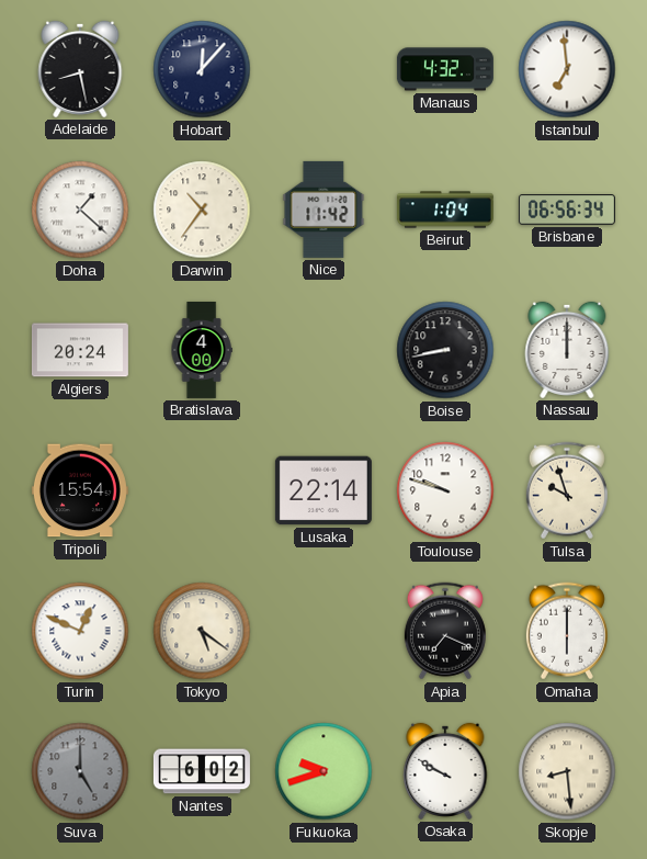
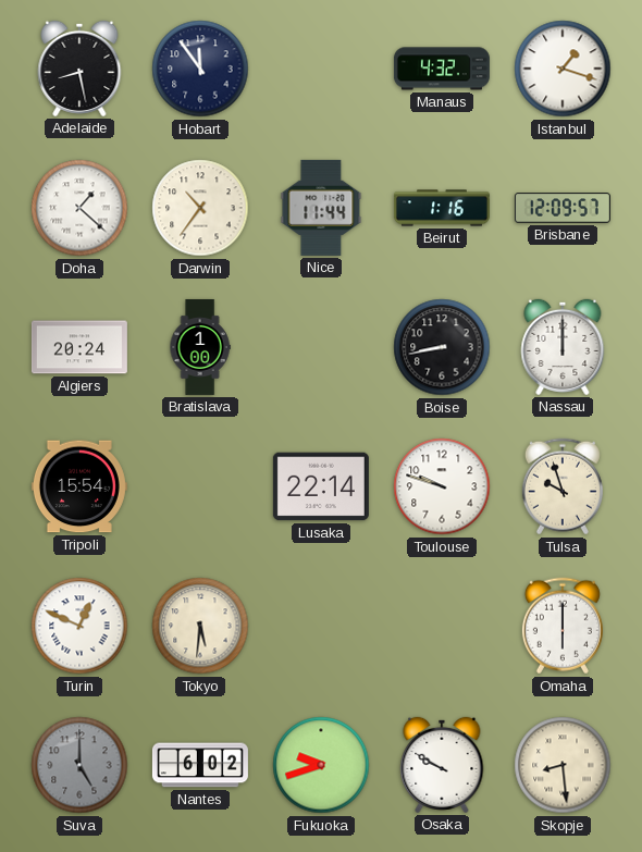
Hobart: 12:07 -> 11:54
Istanbul: 6:59 -> 1:18
Nice: 11:42 -> 11:44
Beirut: 1:04 -> 1:16
Brisbane: 06:56 -> 12:09
Bratislava: 4:00 -> 1:00
Tokyo: 5:21 -> 5:31
Apia: 7:19 -> none
